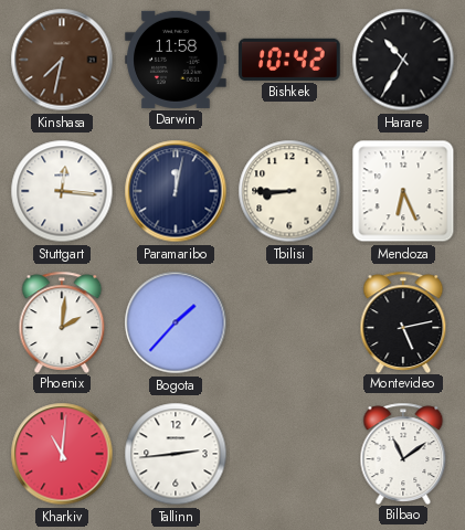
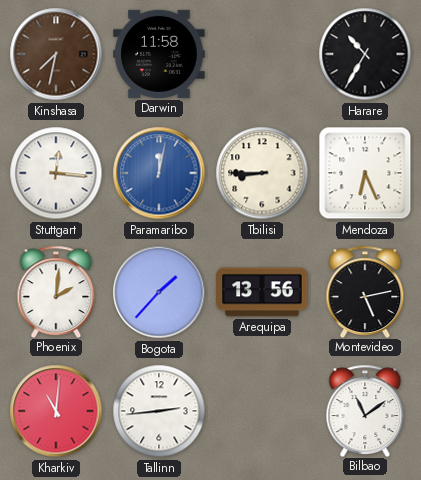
Bishkek: 10:42 -> none
Paramaribo dial: navy -> blue
Arequipa: none -> 13:56
